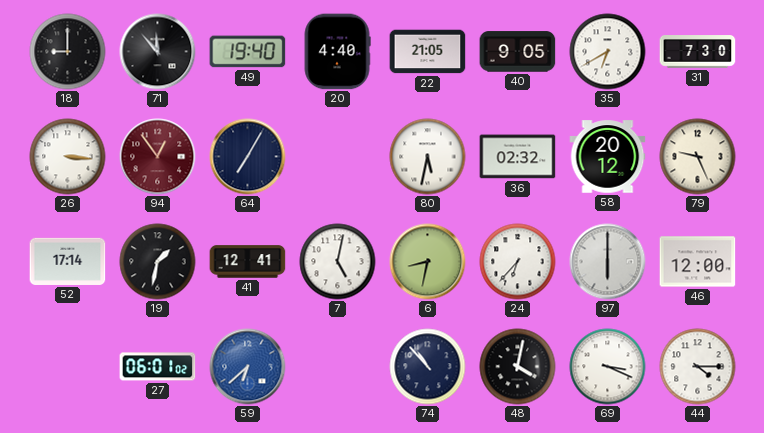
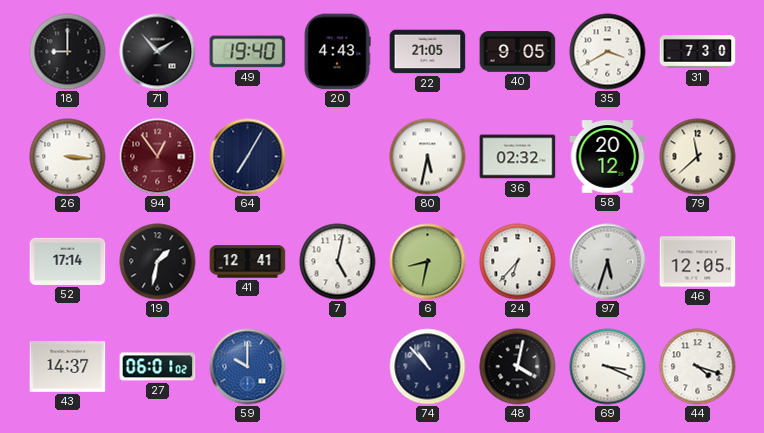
71: 11:53 -> 1:53
20: 4:40 -> 4:43
35: 6:40 -> 3:40
79: 9:26 -> 11:38
97: 6:00 -> 5:33
46: 12:00 -> 12:05
43: none -> 14:37
59: 6:38 -> 10:00
44: 4:15 -> 4:18
